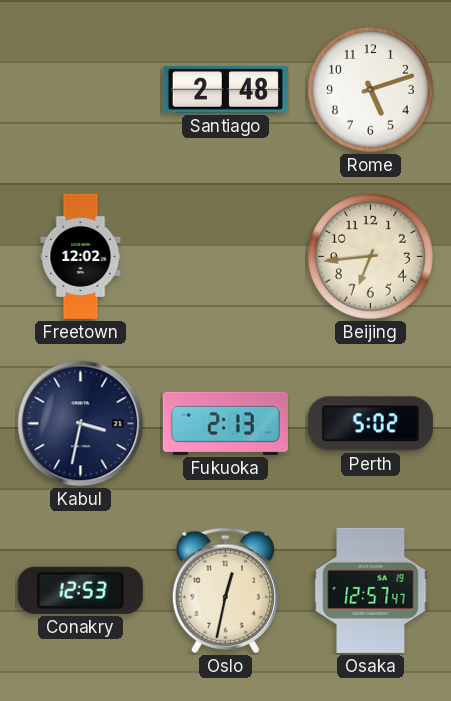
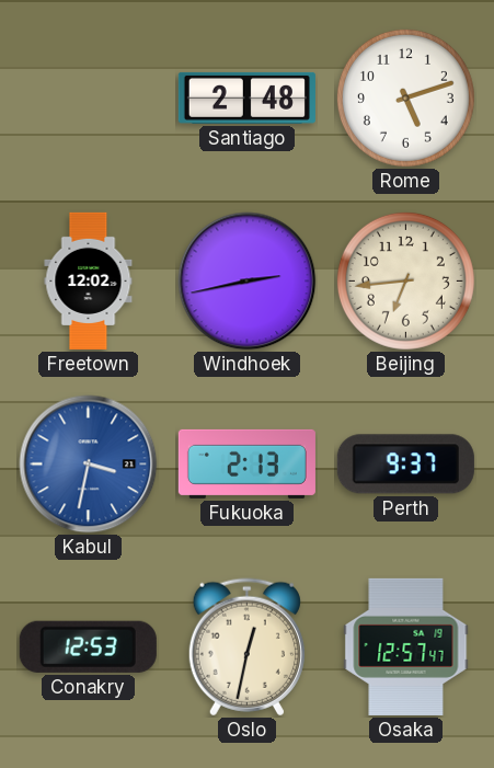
Windhoek: none -> 2:43
Kabul dial: navy -> blue
Perth: 5:02 -> 9:37
